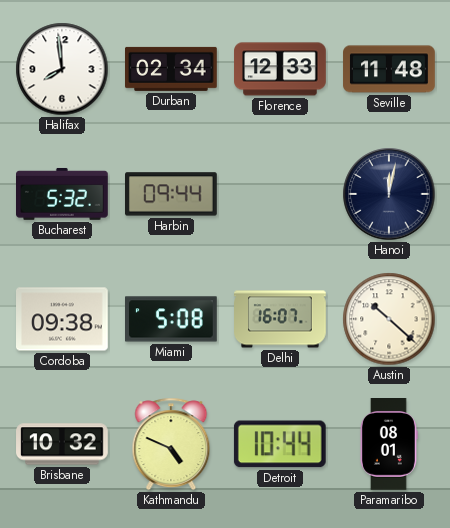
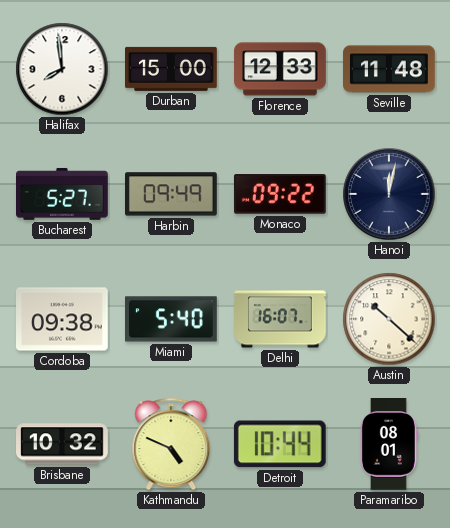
Durban: 02:34 -> 15:00
Bucharest: 5:32 -> 5:27
Harbin: 09:44 -> 09:49
Monaco: none -> 09:22
Miami: 5:08 -> 5:40
